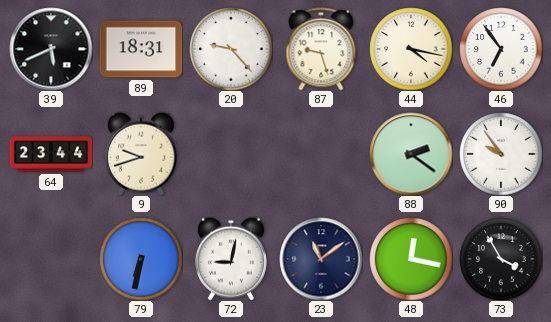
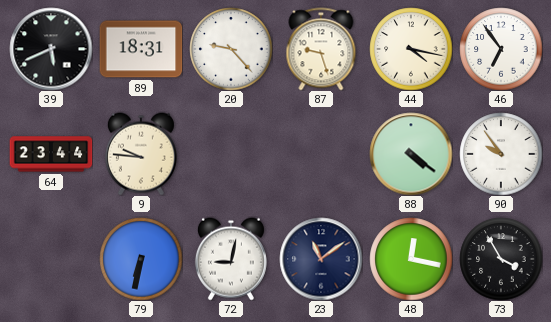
9: 9:42 -> 9:46
88: 2:21 -> 4:21
